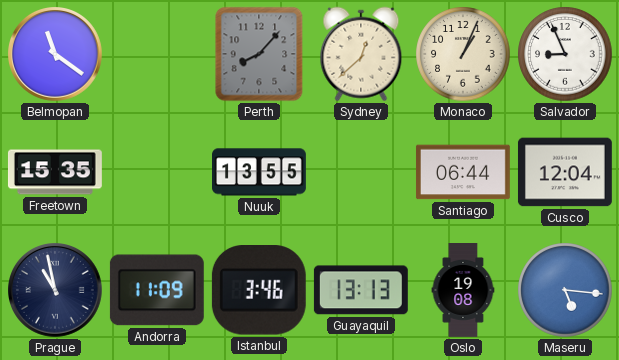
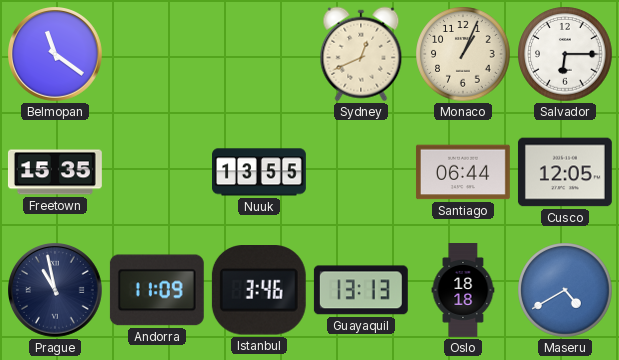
Perth: 8:07 -> none
Sydney: 12:38 -> 12:41
Salvador: 8:56 -> 6:15
Cusco: 12:04 -> 12:05
Oslo: 19:08 -> 18:18
Maseru: 5:16 -> 4:40
